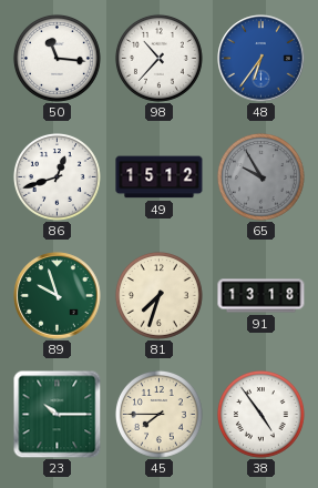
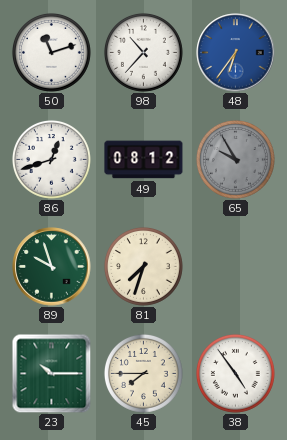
50: 11:16 -> 11:12
49: 15:12 -> 08:12
91: 13:18 -> none
